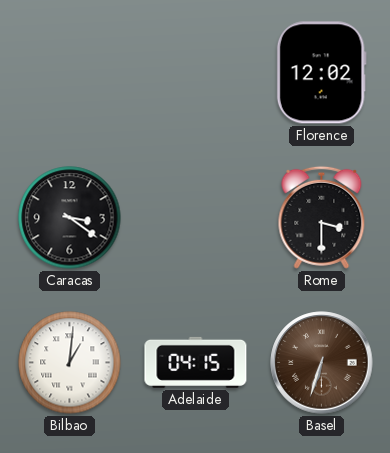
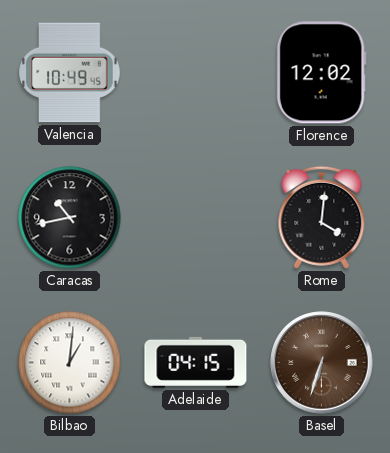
Valencia: none -> 10:49
Caracas: 3:21 -> 10:43
Rome: 3:30 -> 4:01
